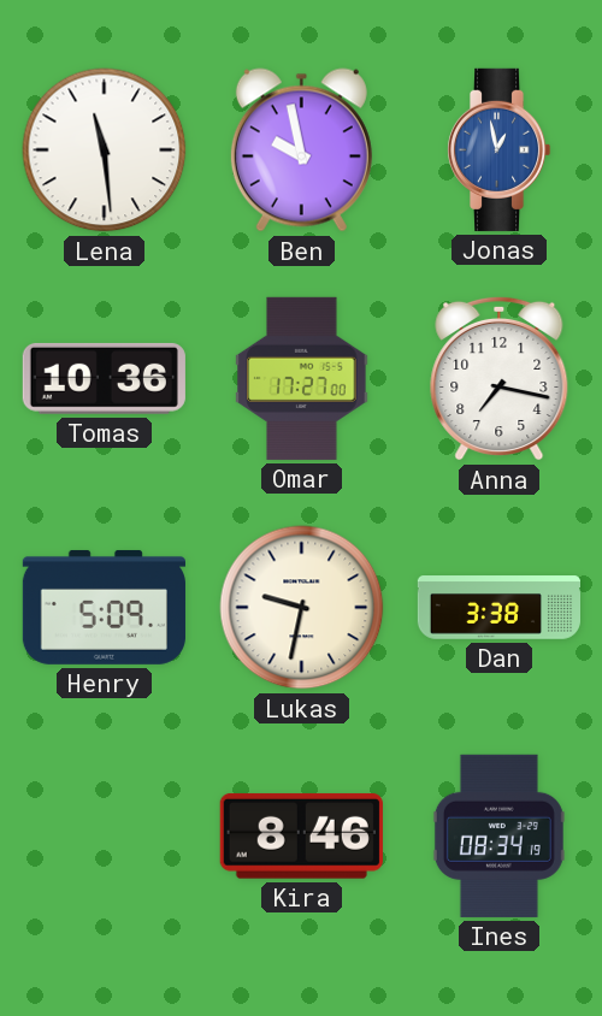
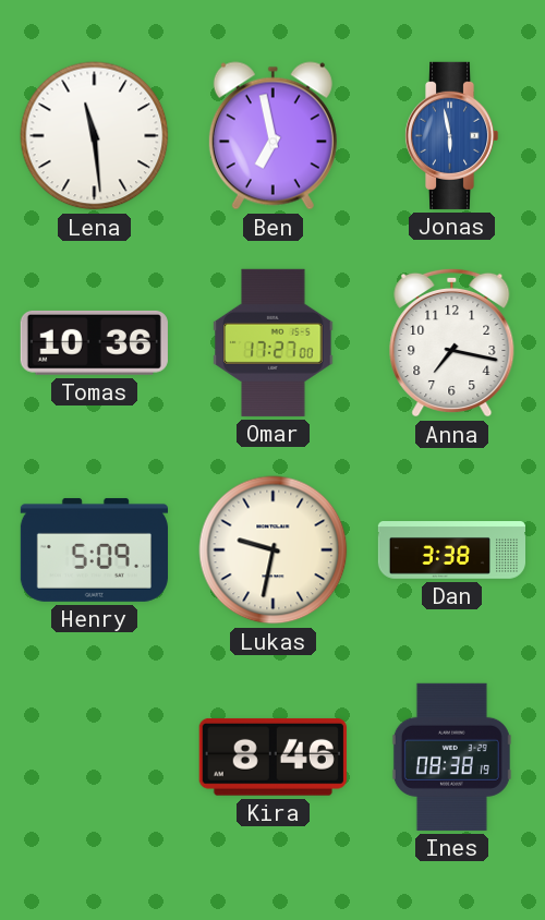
Ben: 9:58 -> 6:58
Jonas: 12:58 -> 5:58
Ines: 08:34 -> 08:38
